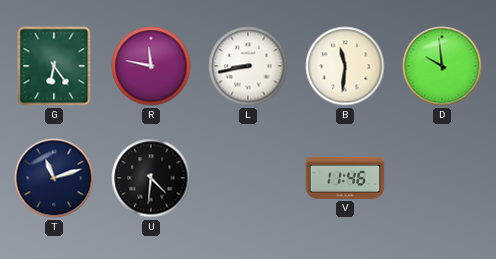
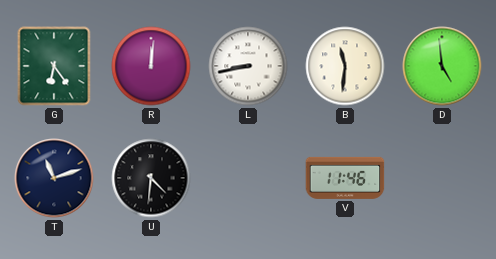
R: 11:47 -> 12:01
D: 9:59 -> 4:59
